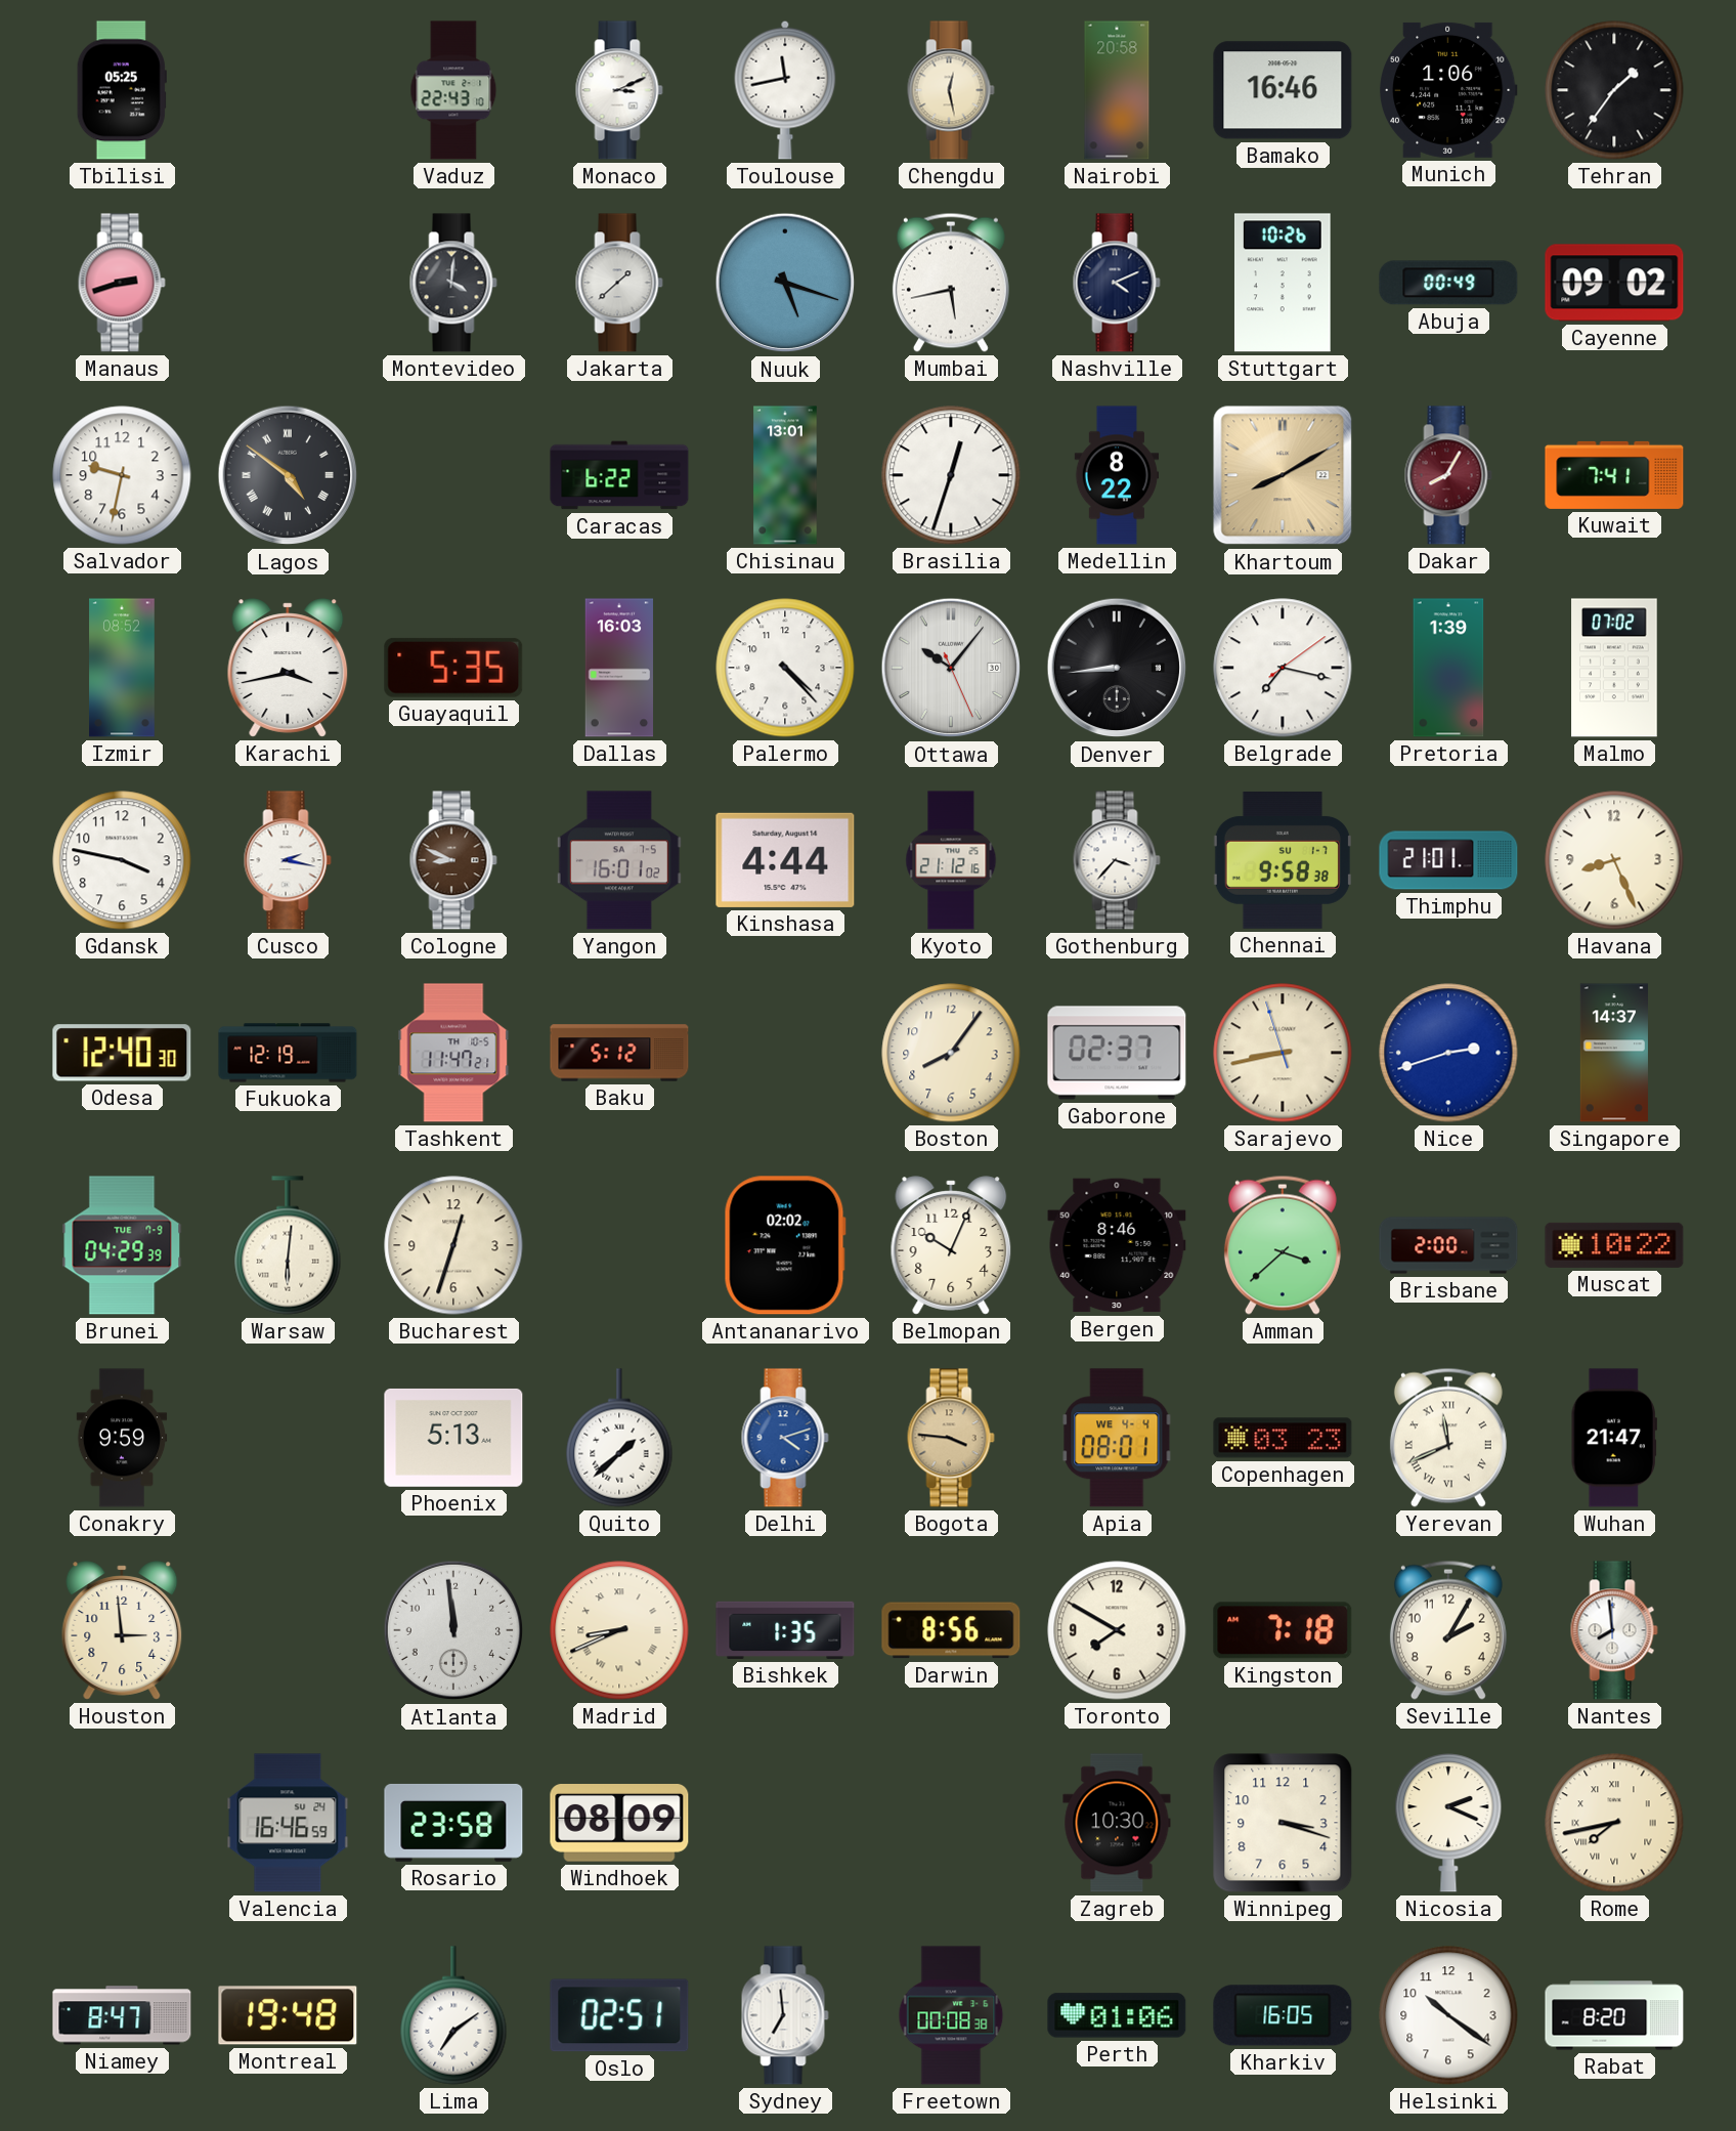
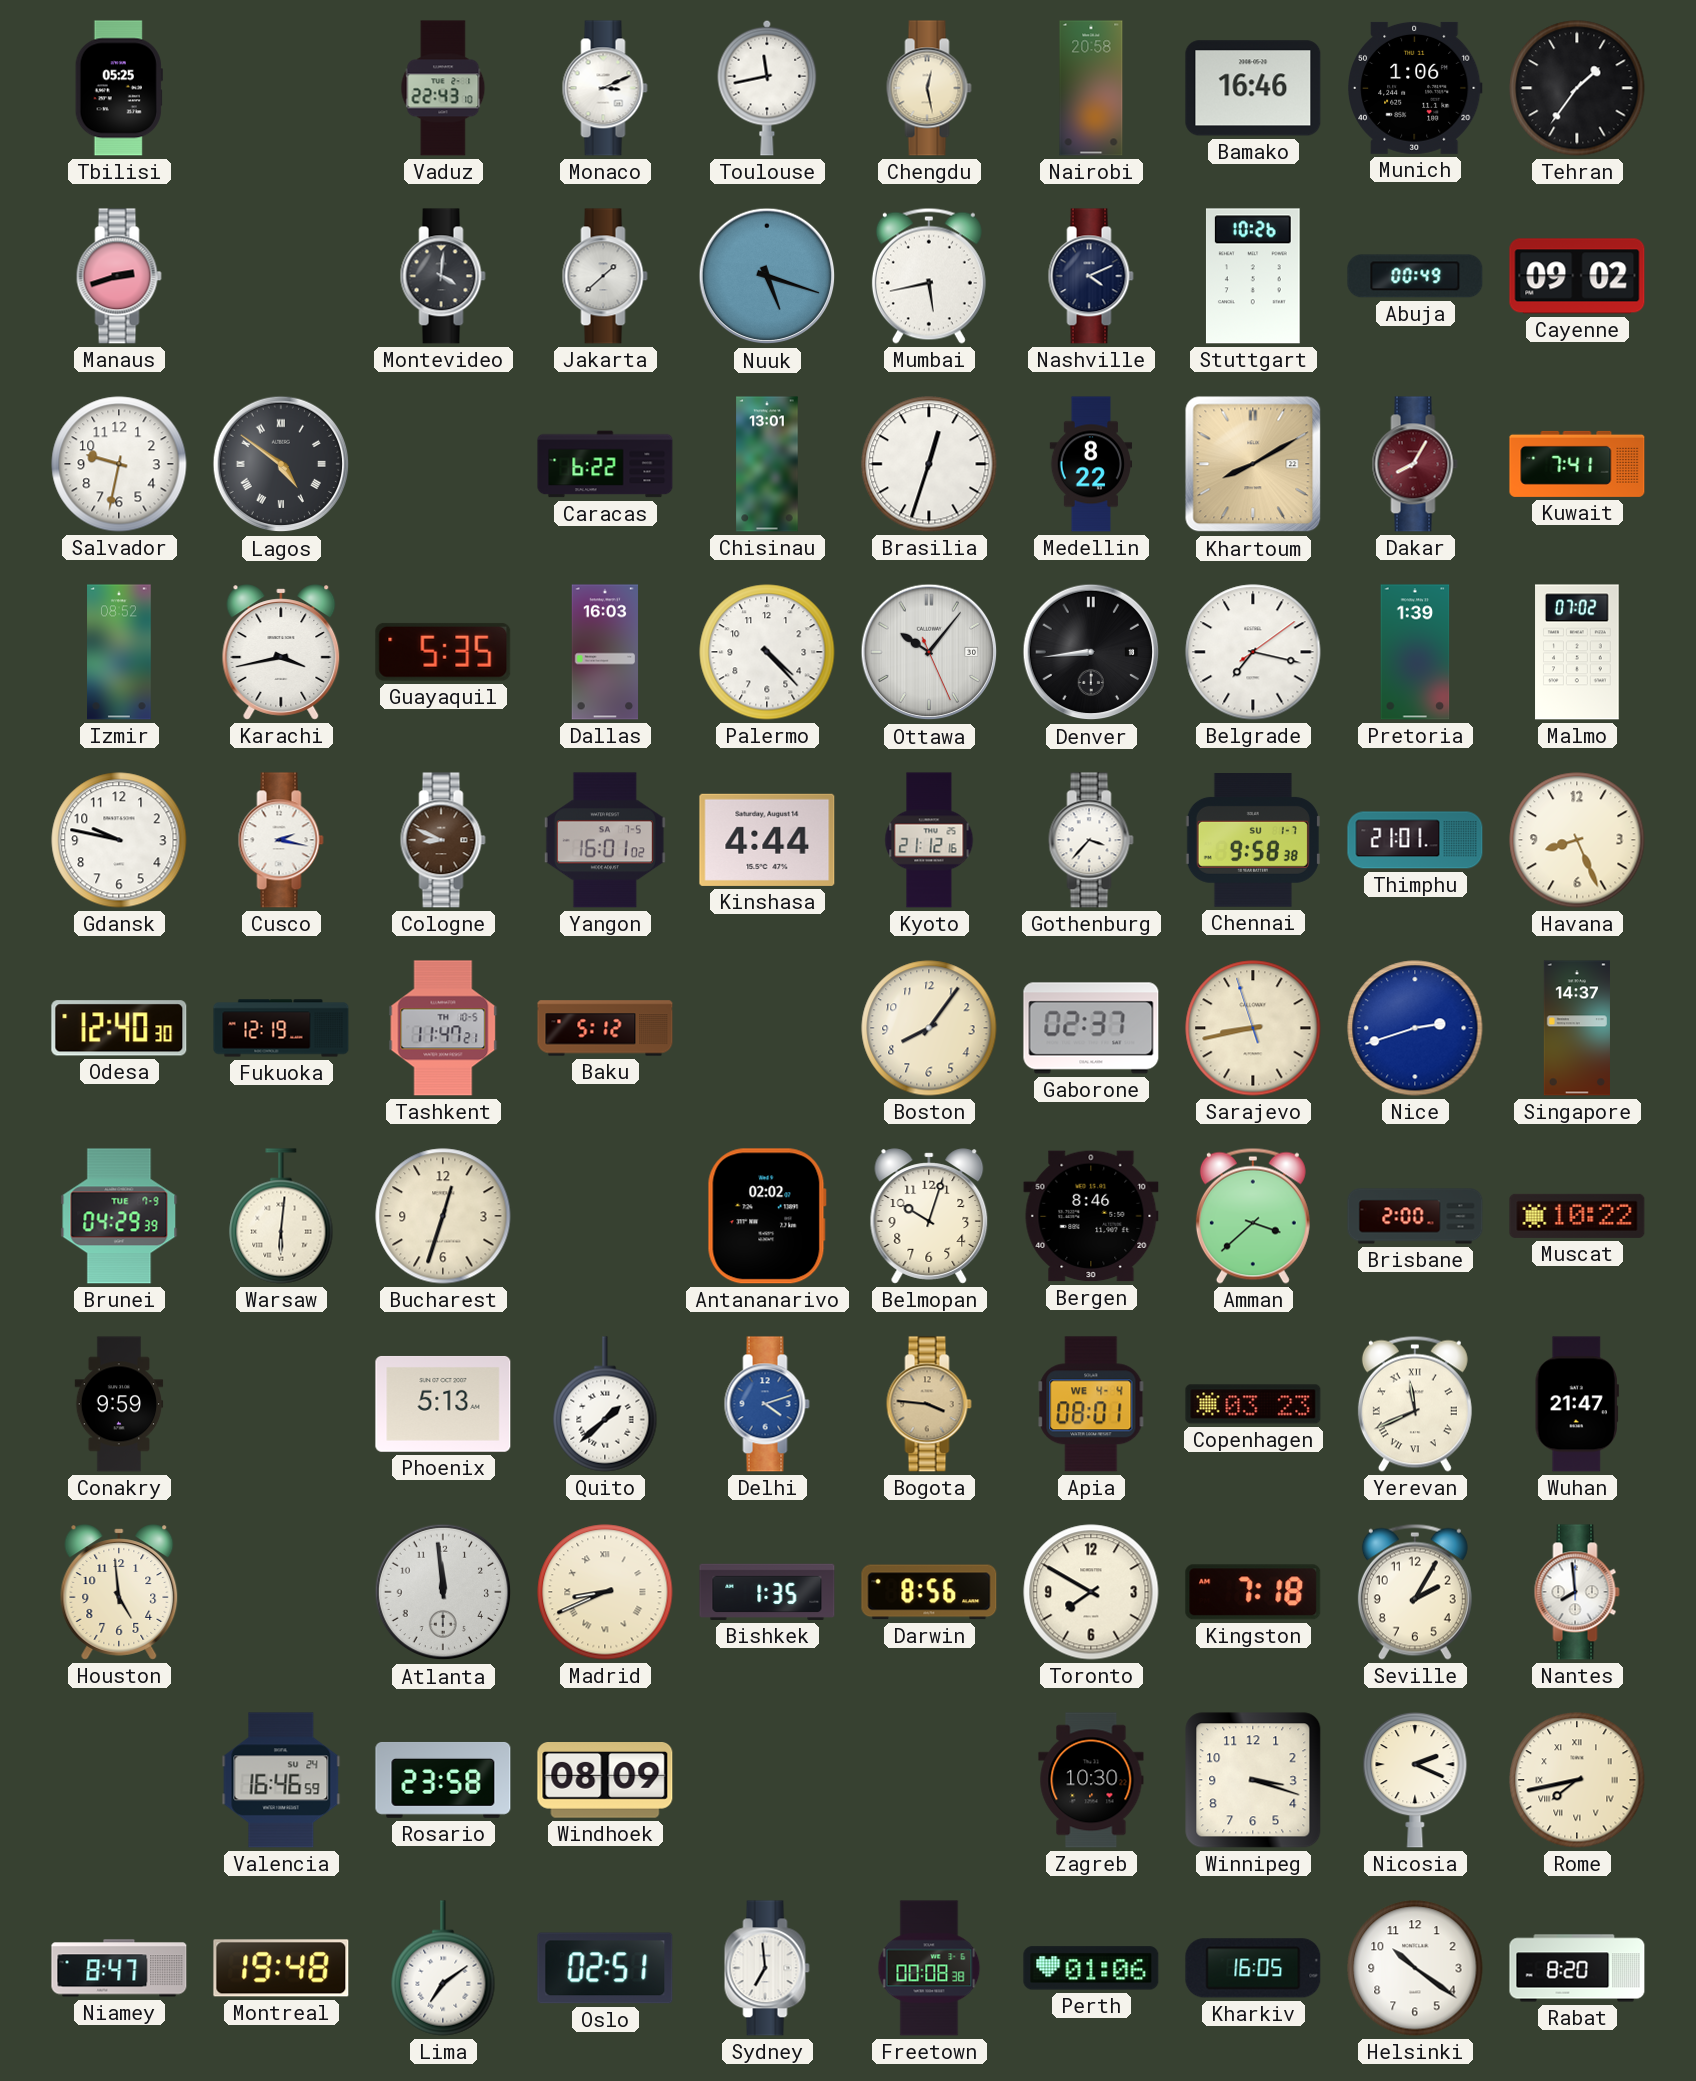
Gdansk: 3:47 -> 9:47
Belmopan: 10:04 -> 10:03
Houston: 2:59 -> 4:59
